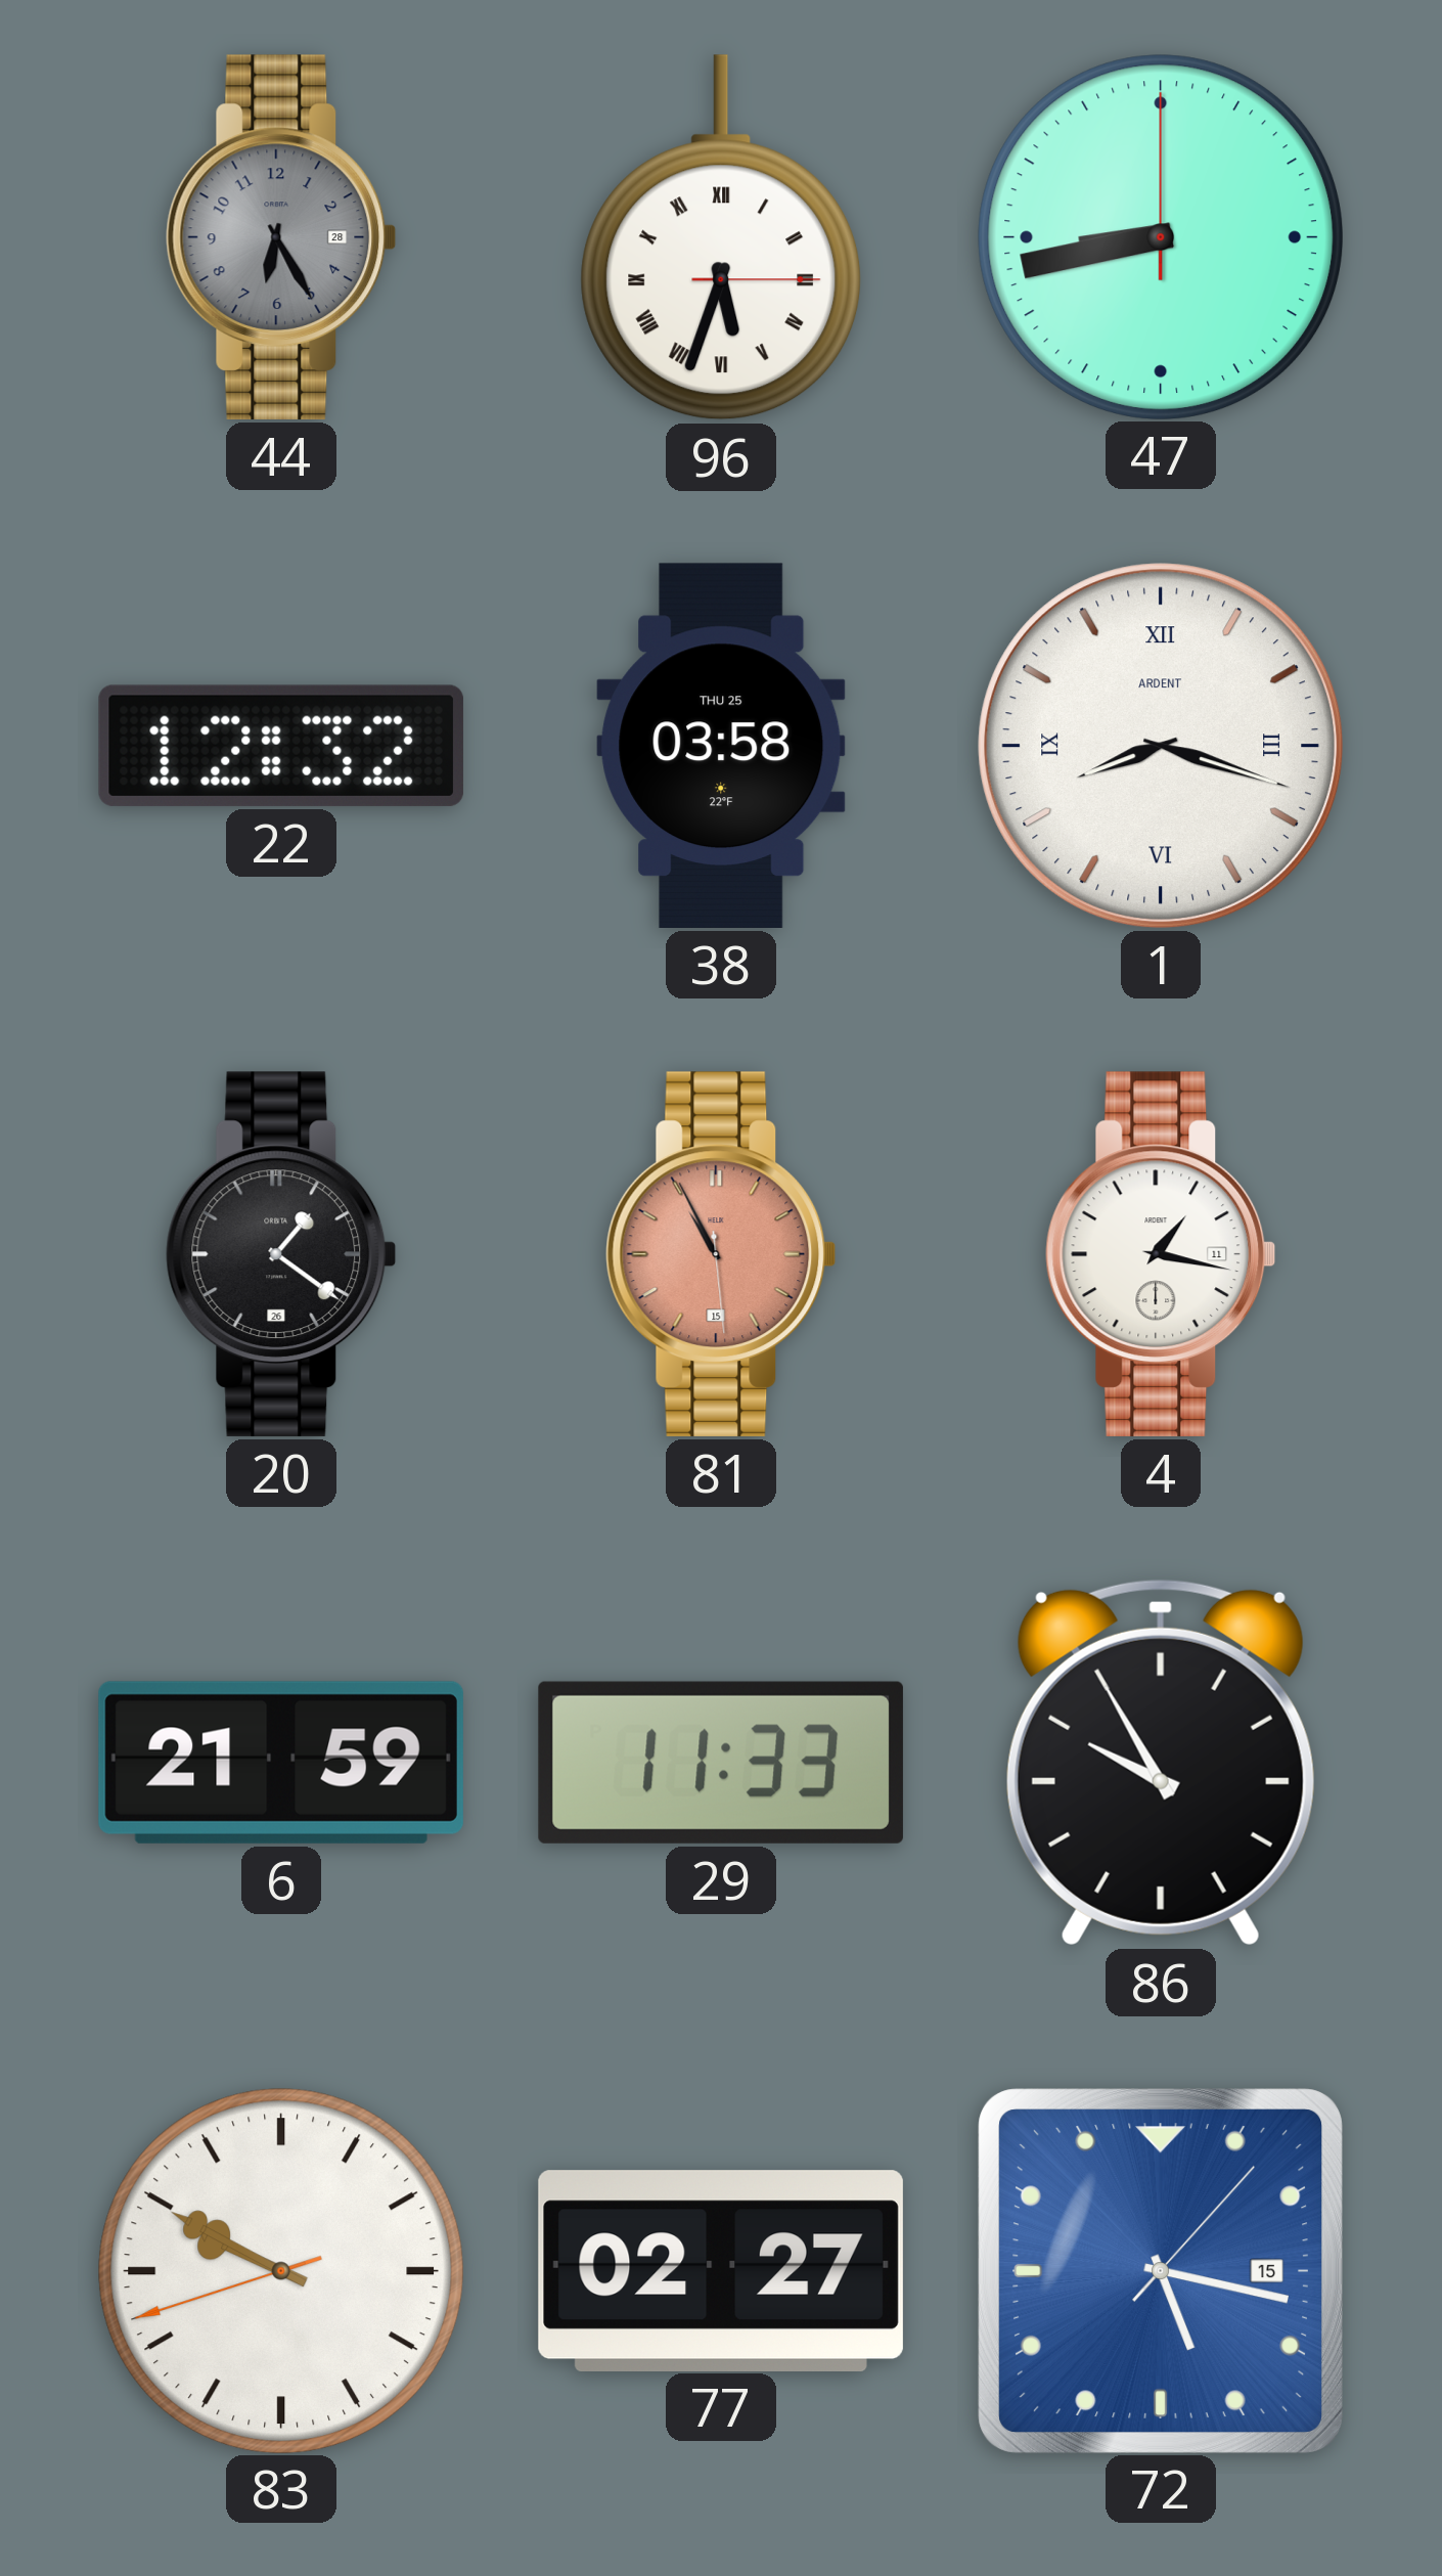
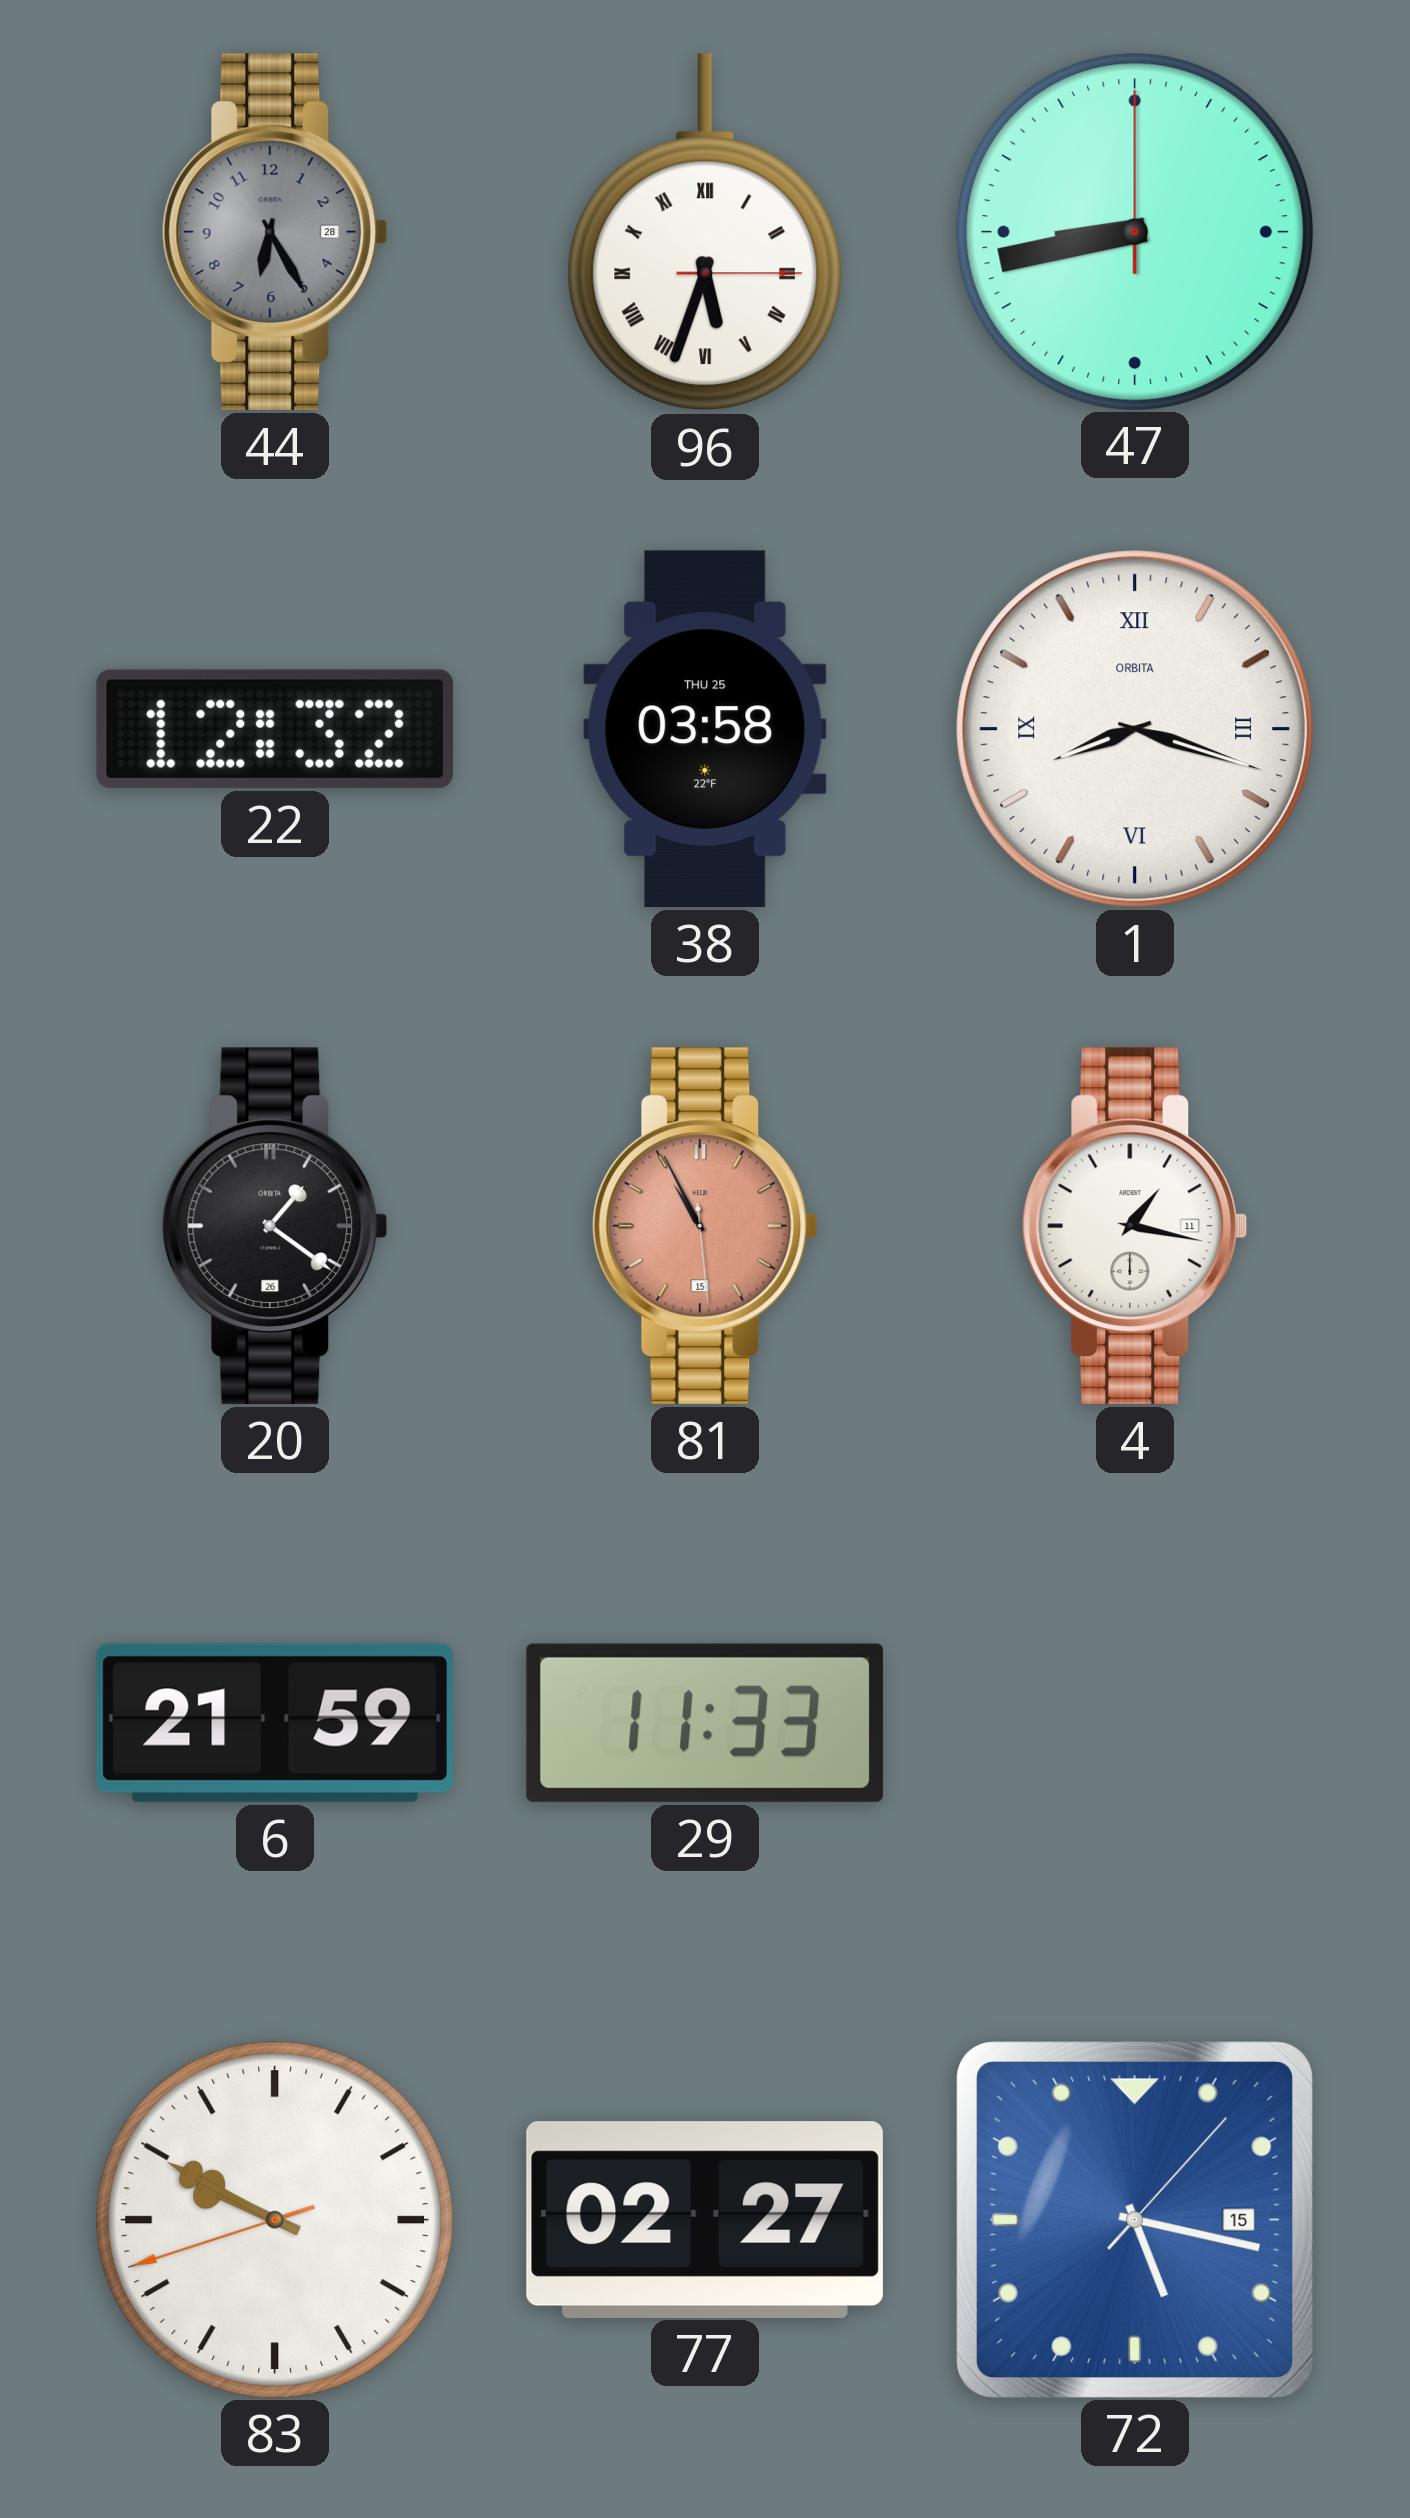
1 brand: ARDENT -> ORBITA
86: 9:55 -> none
